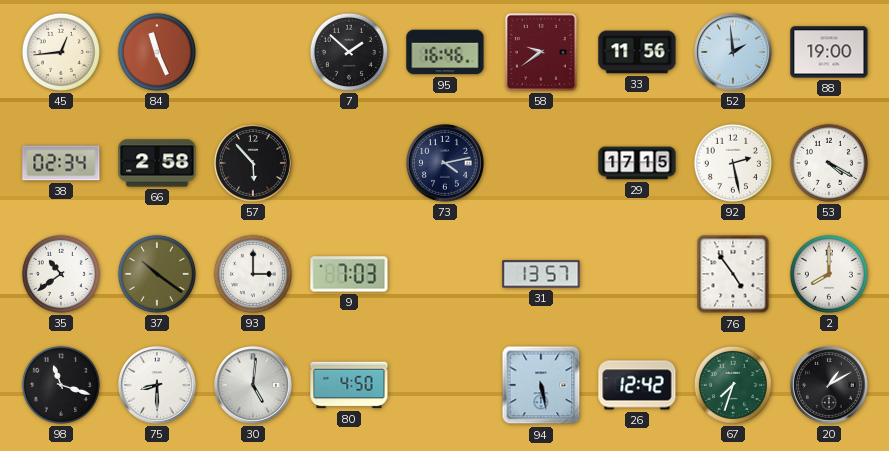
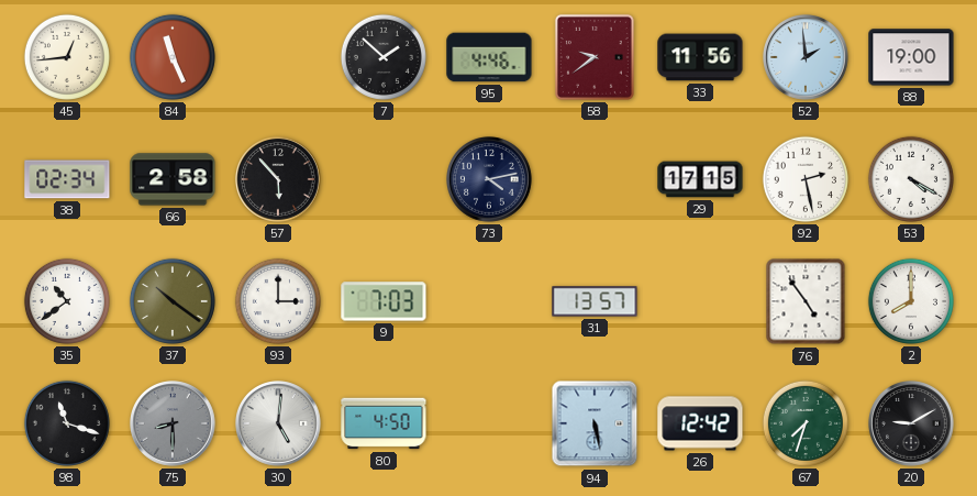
95: 16:46 -> 4:46
75 dial: white -> grey
20: 1:10 -> 9:10
